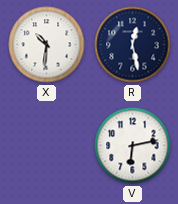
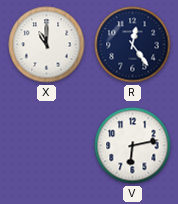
X: 10:31 -> 11:00
R: 12:28 -> 12:24
